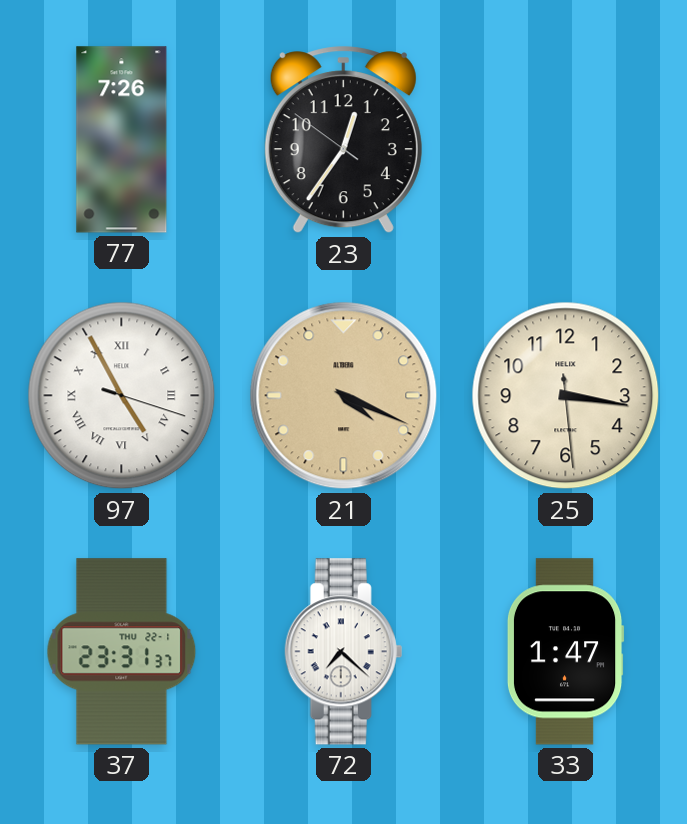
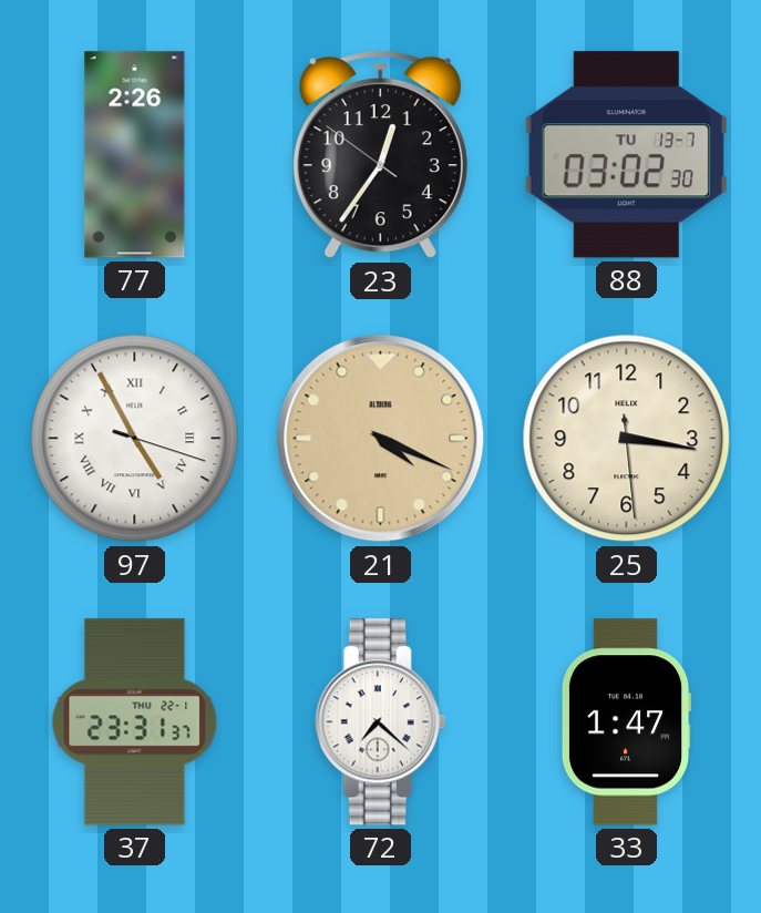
77: 7:26 -> 2:26
88: none -> 03:02
